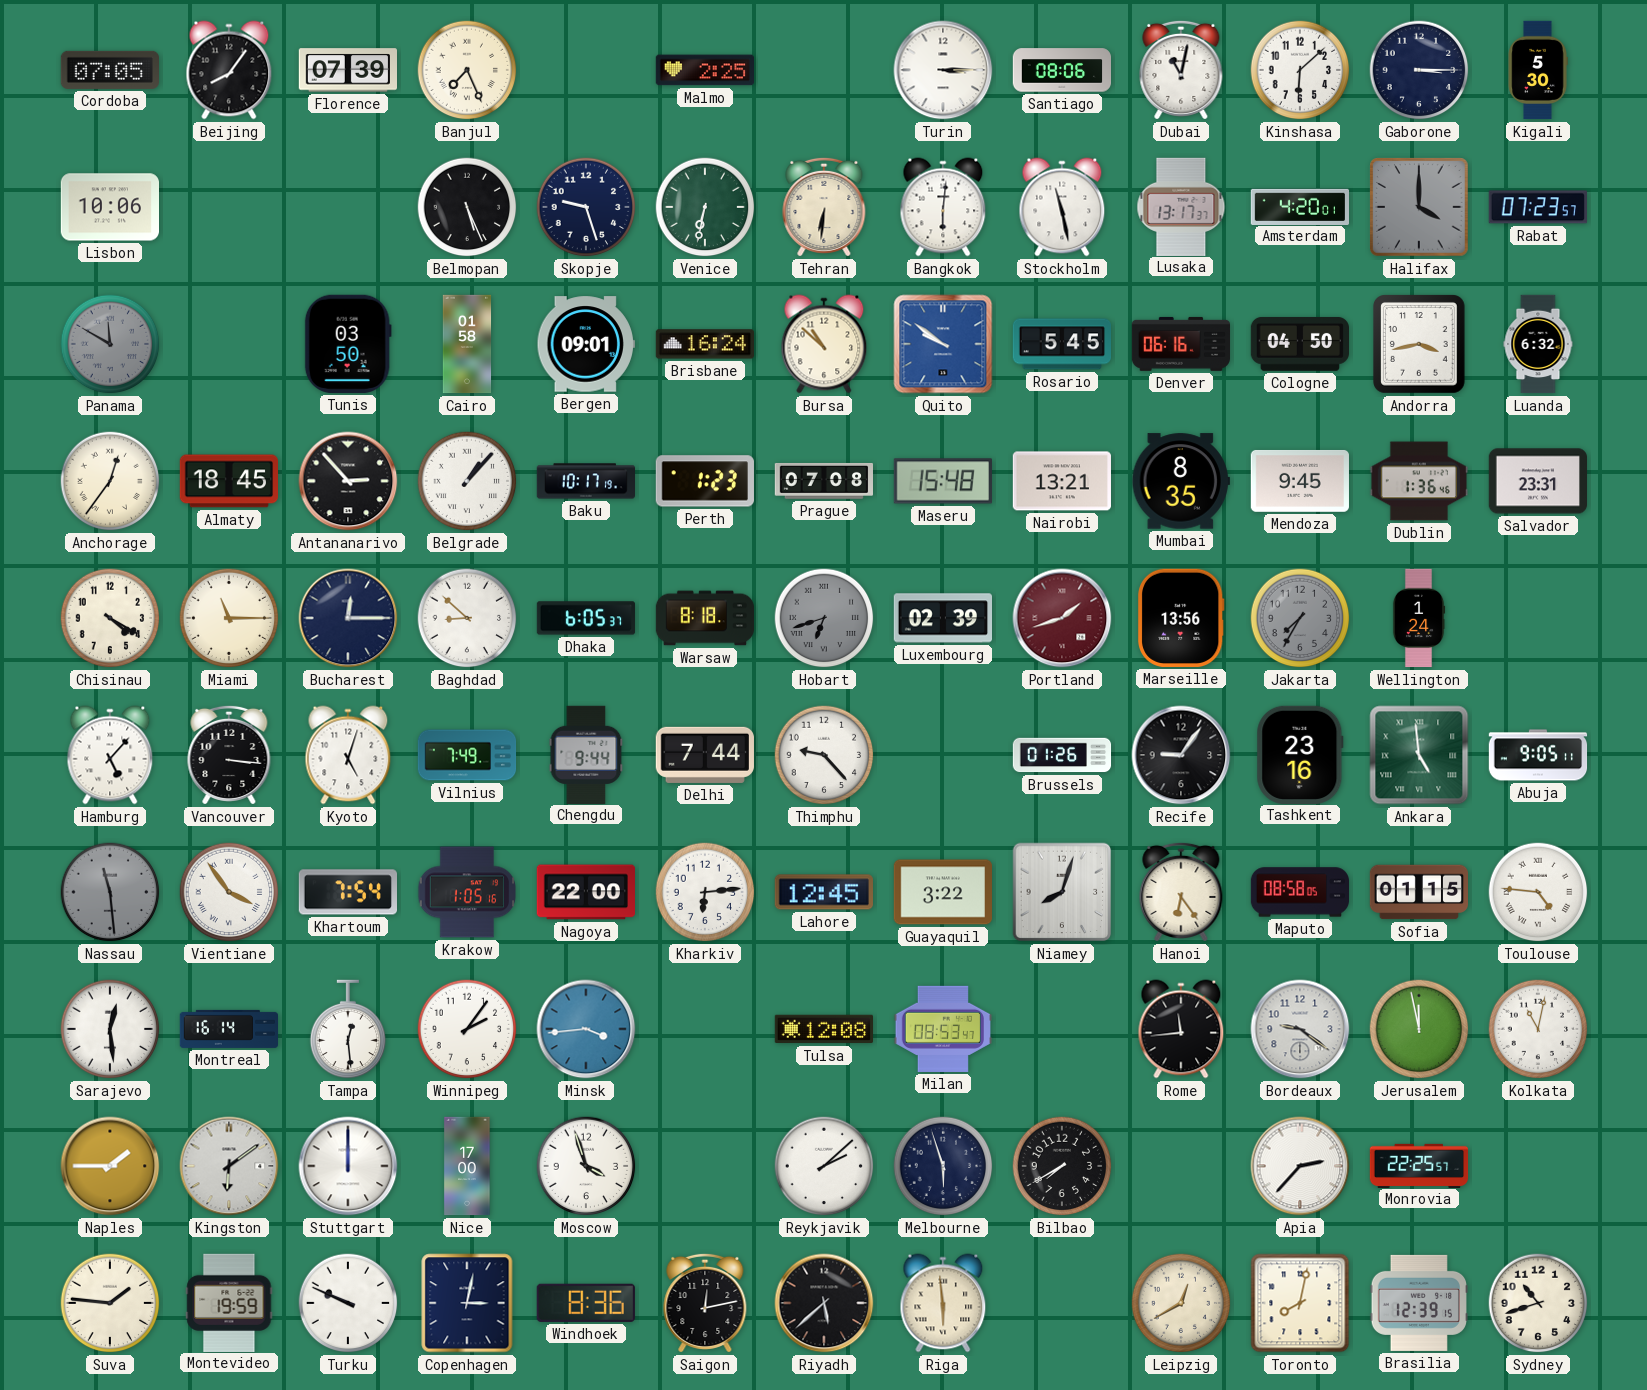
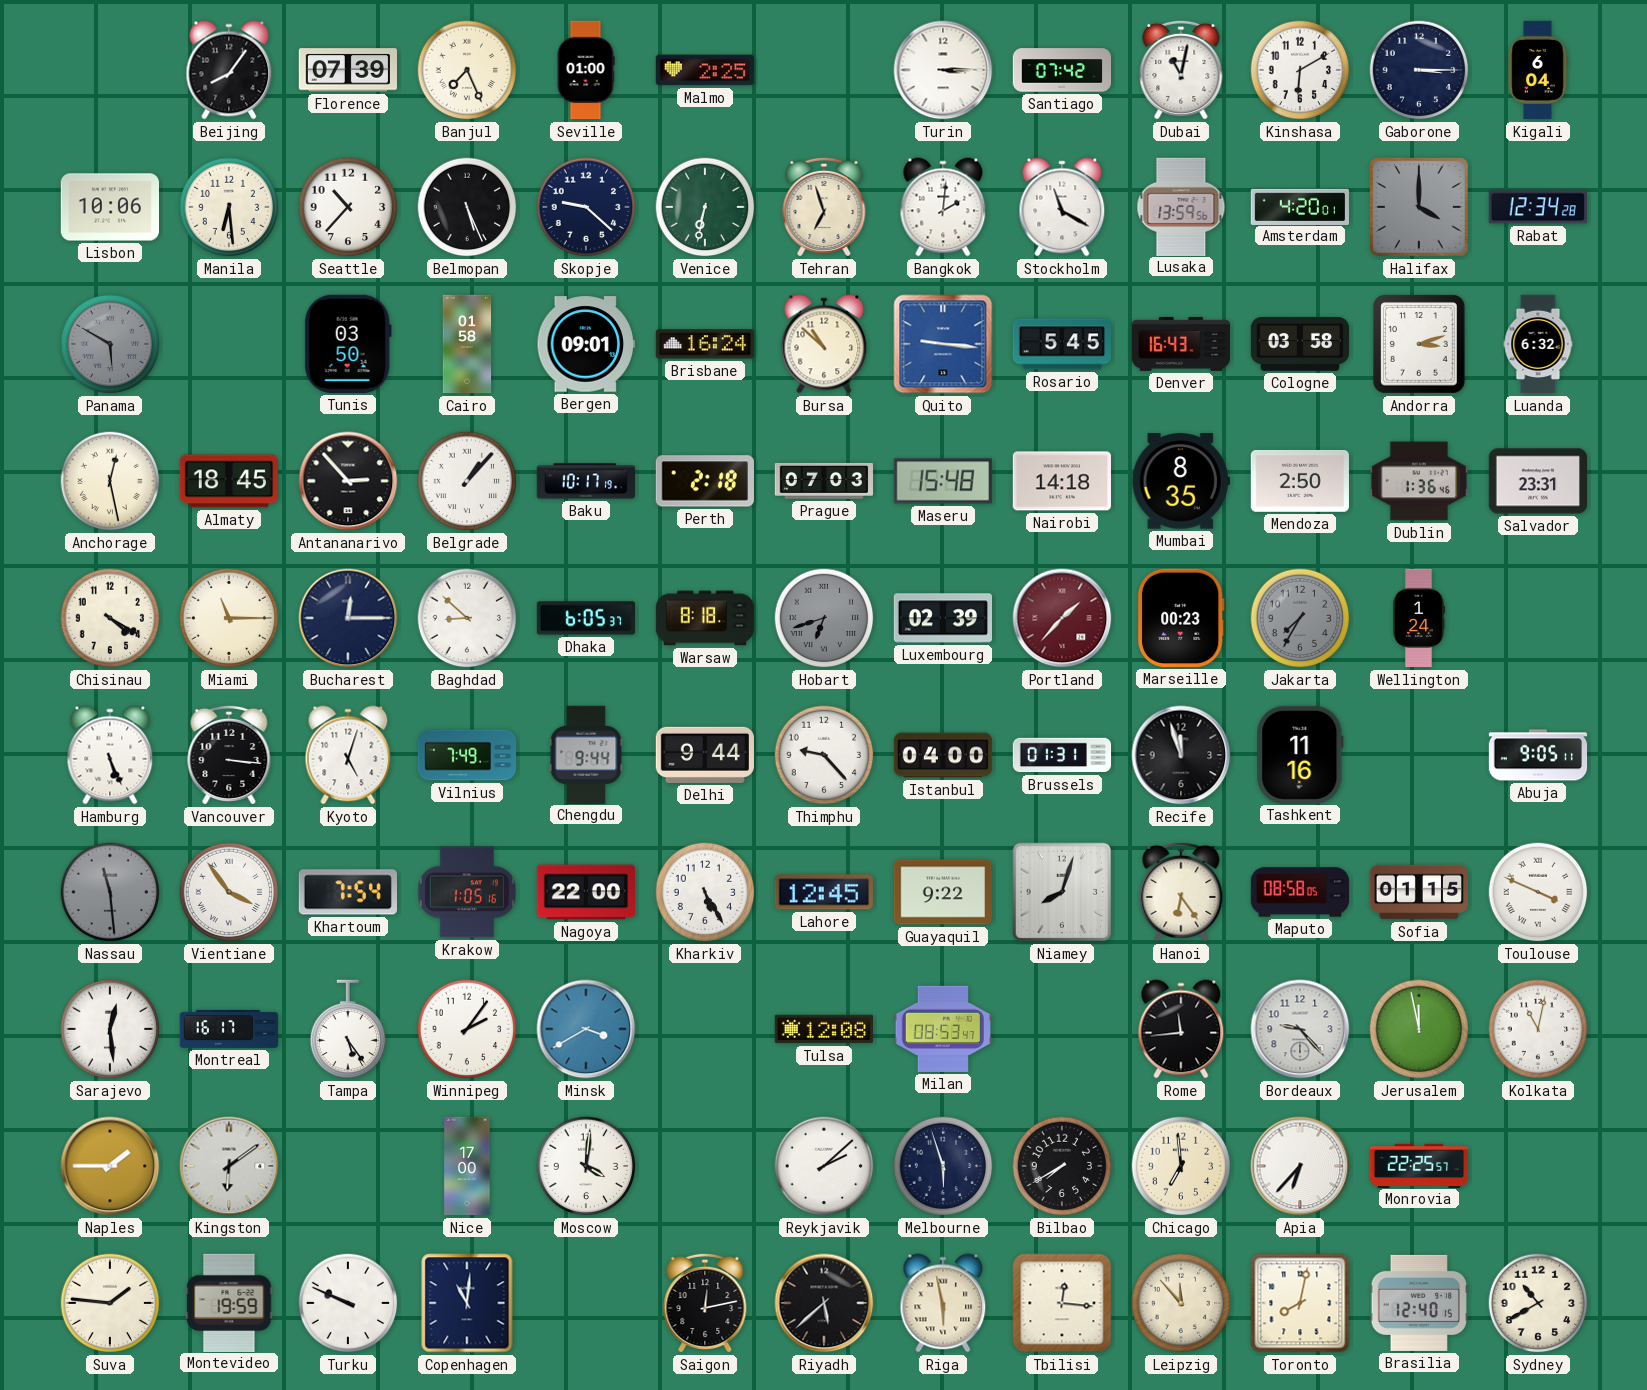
Cordoba: 07:05 -> none
Seville: none -> 01:00
Santiago: 08:06 -> 07:42
Kinshasa: 6:08 -> 6:10
Kigali: 5:30 -> 6:04
Manila: none -> 6:29
Seattle: none -> 10:37
Skopje: 9:27 -> 9:22
Tehran: 6:31 -> 6:57
Bangkok: 6:01 -> 2:01
Stockholm: 11:28 -> 11:20
Lusaka: 13:17 -> 13:59
Rabat: 07:23 -> 12:34
Panama: 11:50 -> 5:50
Quito: 9:51 -> 9:16
Denver: 06:16 -> 16:43
Cologne: 04:50 -> 03:58
Andorra: 3:43 -> 3:12
Anchorage: 12:36 -> 12:28
Perth: 1:23 -> 2:18
Prague: 07:08 -> 07:03
Nairobi: 13:21 -> 14:18
Mendoza: 9:45 -> 2:50
Portland: 1:42 -> 1:37
Marseille: 13:56 -> 00:23
Hamburg: 5:07 -> 5:26
Delhi: 7:44 -> 9:44
Istanbul: none -> 04:00
Brussels: 01:26 -> 01:31
Recife: 9:06 -> 11:57
Tashkent: 23:16 -> 11:16
Ankara: 4:59 -> none
Kharkiv: 6:14 -> 5:25
Guayaquil: 3:22 -> 9:22
Toulouse: 4:46 -> 3:49
Montreal: 16:14 -> 16:17
Tampa: 12:29 -> 5:24
Minsk: 3:44 -> 3:40
Bordeaux: 9:21 -> 9:23
Stuttgart: 12:00 -> none
Moscow: 3:57 -> 4:01
Chicago: none -> 6:59
Apia: 2:37 -> 6:37
Copenhagen: 3:02 -> 11:01
Windhoek: 8:36 -> none
Riga: 5:59 -> 5:58
Tbilisi: none -> 12:16
Leipzig: 12:40 -> 11:53
Brasilia: 12:39 -> 12:40
Sydney: 10:42 -> 10:40
